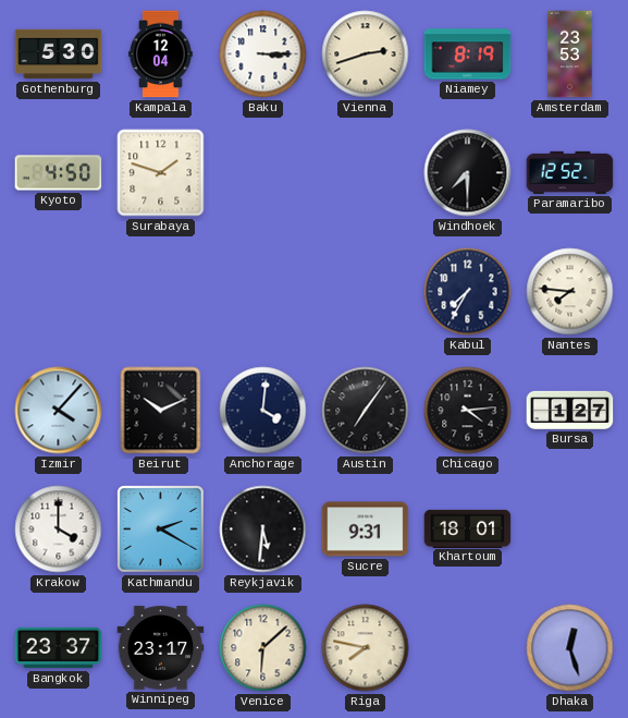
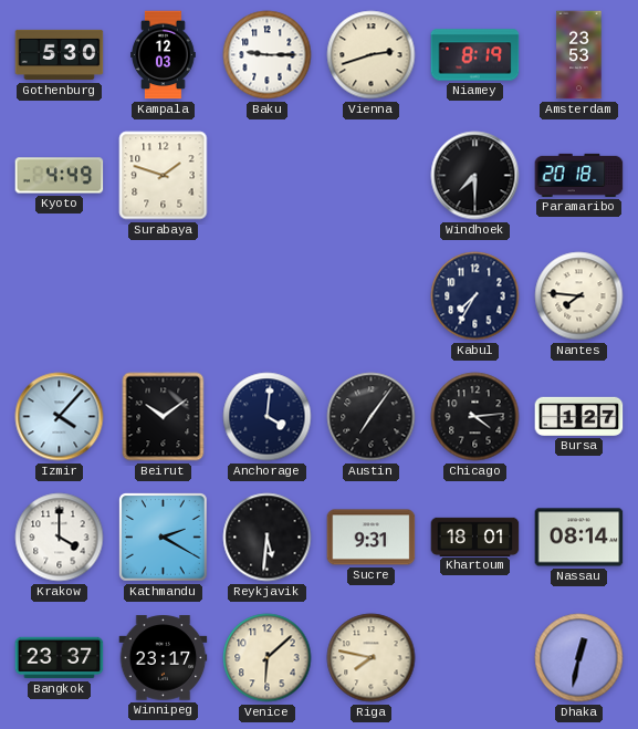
Kampala: 12:04 -> 12:03
Baku: 3:15 -> 9:15
Kyoto: 4:50 -> 4:49
Paramaribo: 12:52 -> 20:18
Beirut: 10:11 -> 10:09
Nassau: none -> 08:14
Dhaka: 12:27 -> 12:32
